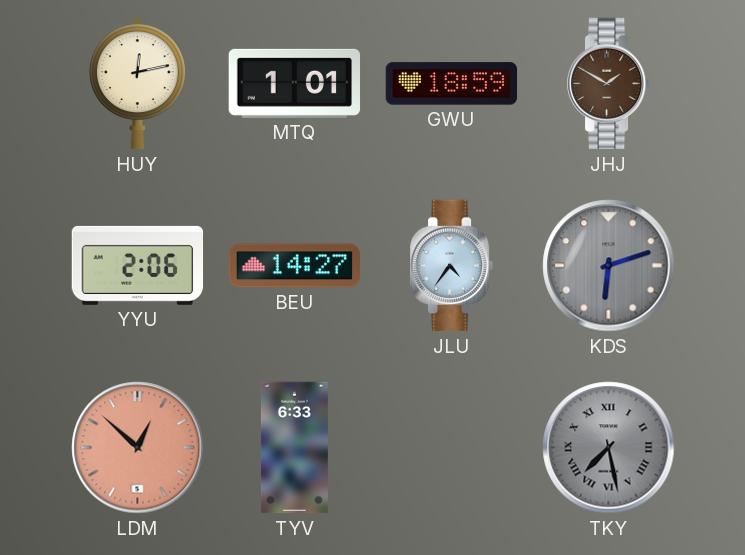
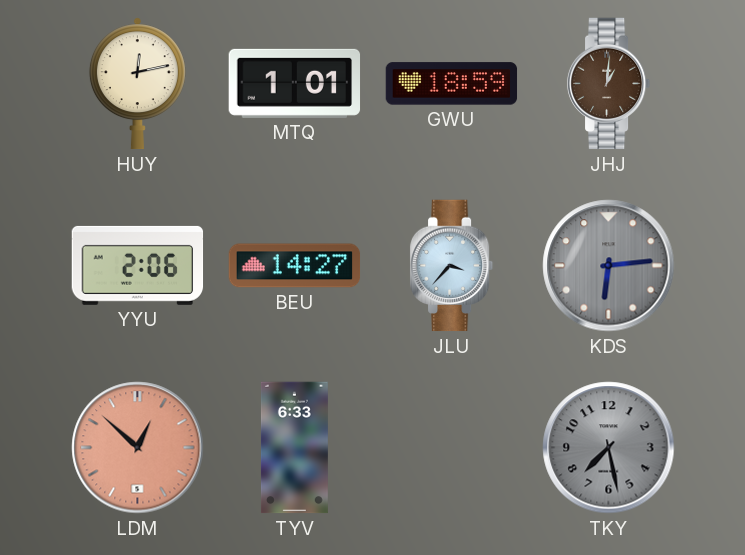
JHJ: 1:50 -> 1:01
JLU: 4:36 -> 3:37
KDS: 6:12 -> 6:14
TKY numerals: Roman -> Arabic
